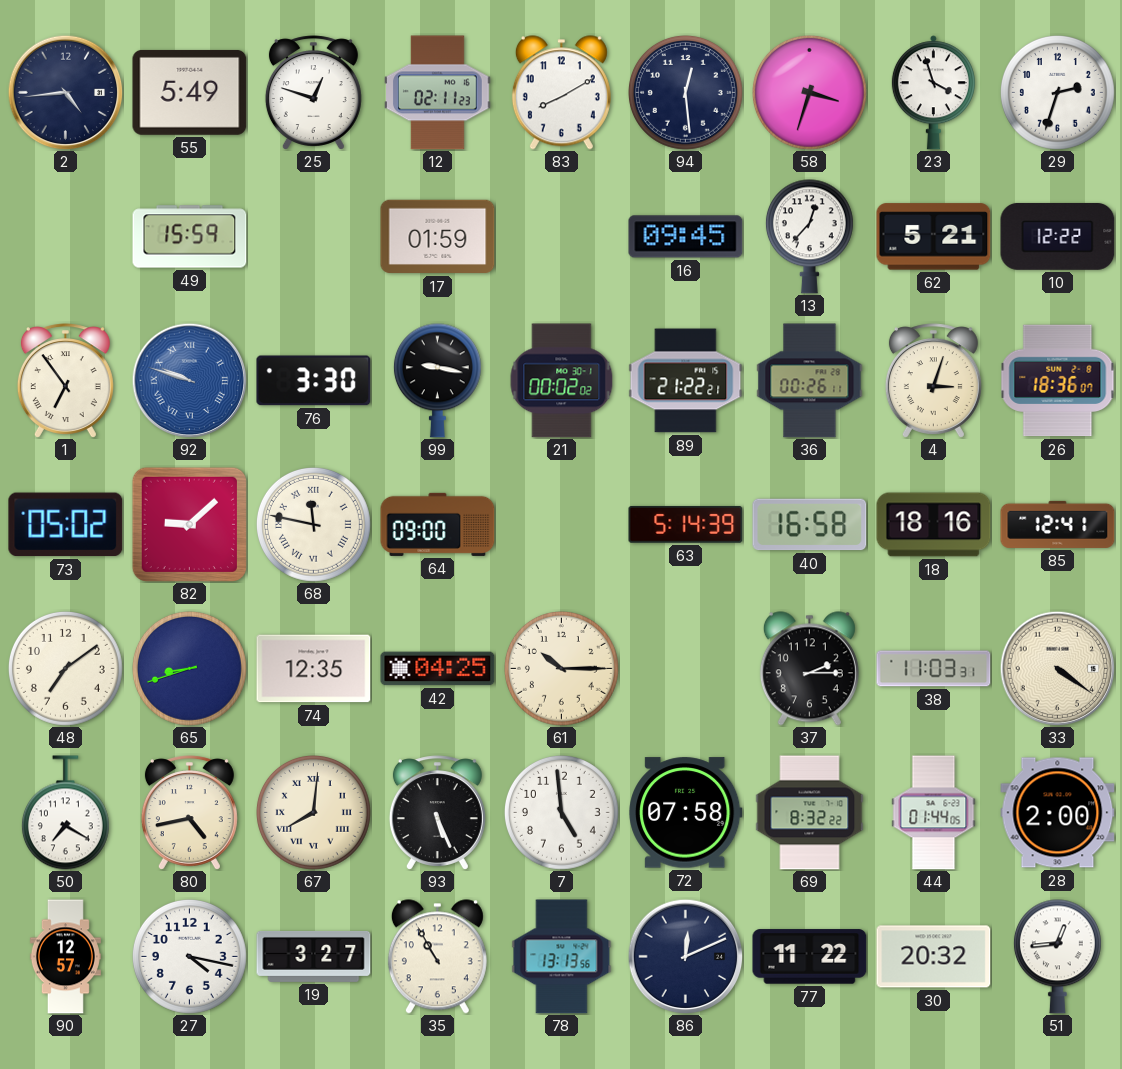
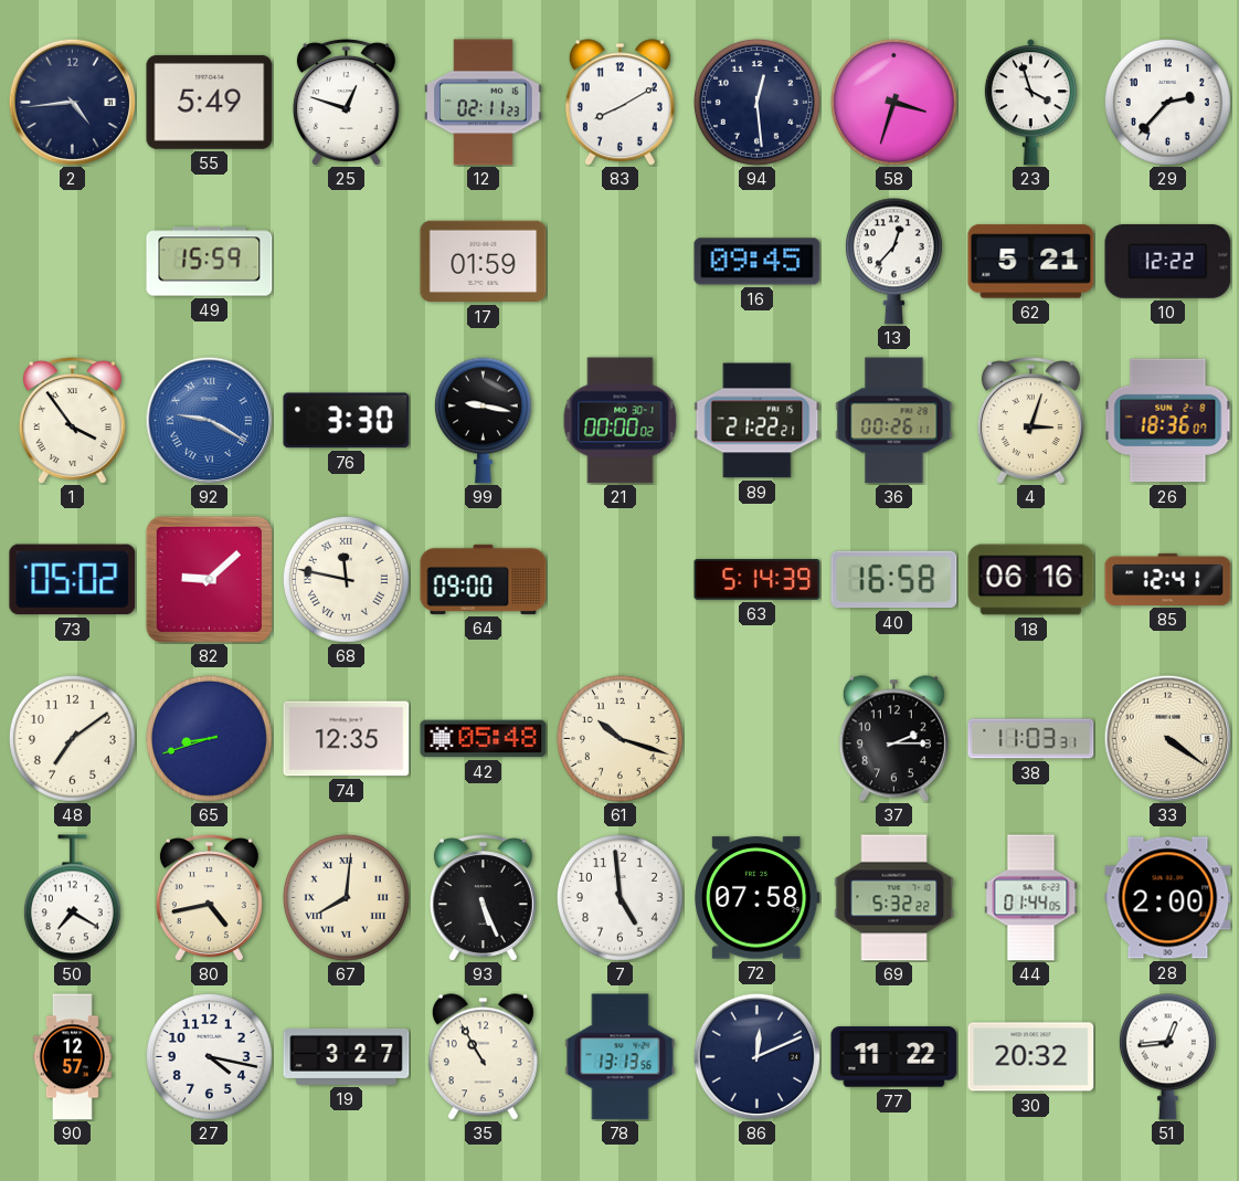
29: 2:33 -> 2:37
1: 6:54 -> 3:54
92: 9:48 -> 9:20
21: 00:02 -> 00:00
18: 18:16 -> 06:16
42: 04:25 -> 05:48
61: 10:15 -> 10:18
69: 8:32 -> 5:32
